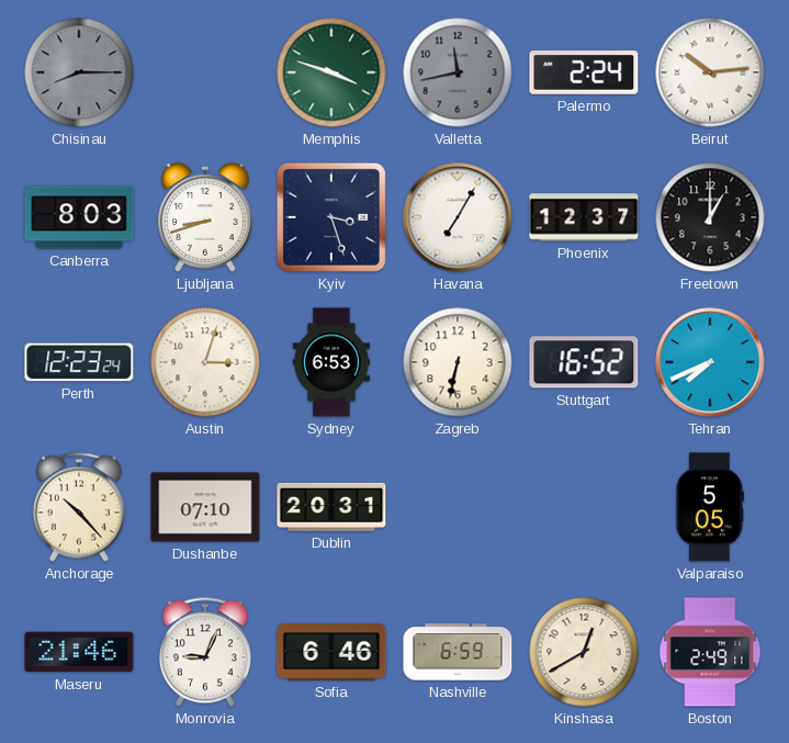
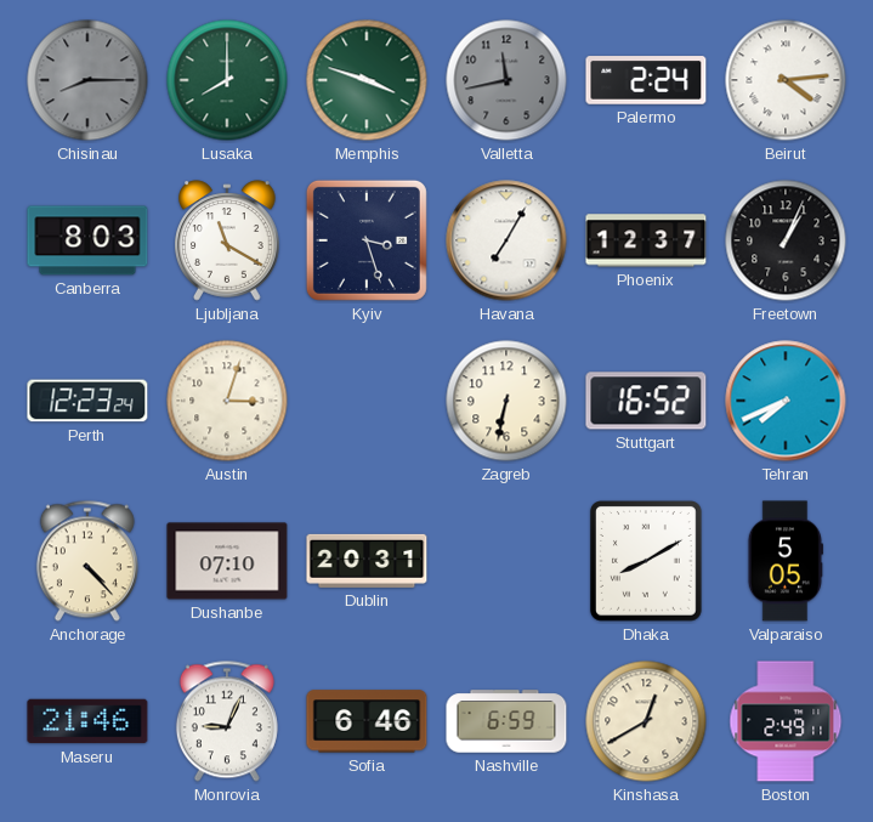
Lusaka: none -> 8:00
Beirut: 10:14 -> 4:14
Ljubljana: 8:42 -> 11:20
Freetown: 1:00 -> 1:04
Sydney: 6:53 -> none
Anchorage: 10:23 -> 4:23
Dhaka: none -> 8:10
